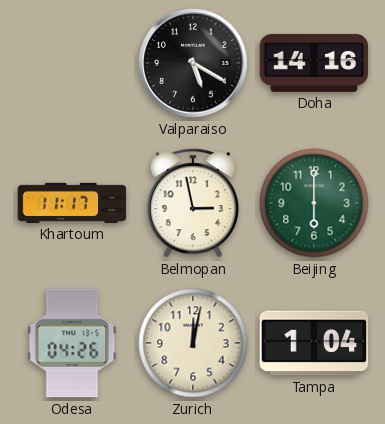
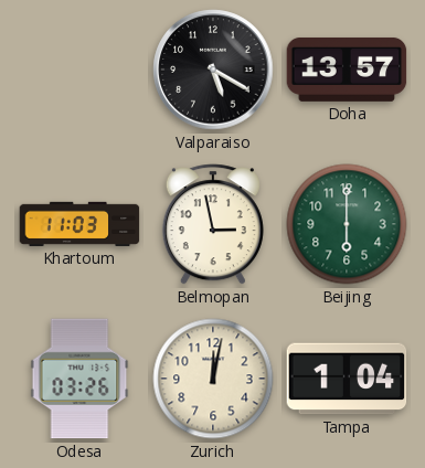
Doha: 14:16 -> 13:57
Khartoum: 11:17 -> 11:03
Odesa: 04:26 -> 03:26
